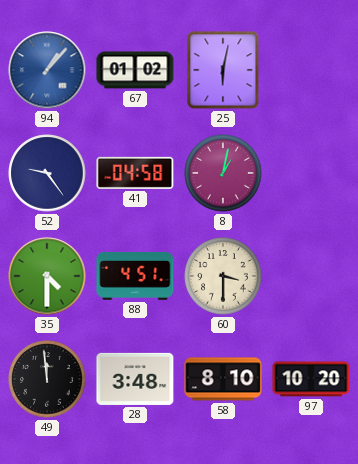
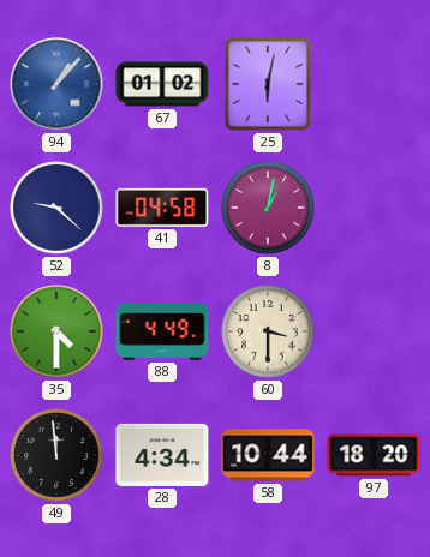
52: 9:24 -> 9:22
88: 4:51 -> 4:49
28: 3:48 -> 4:34
58: 8:10 -> 10:44
97: 10:20 -> 18:20
